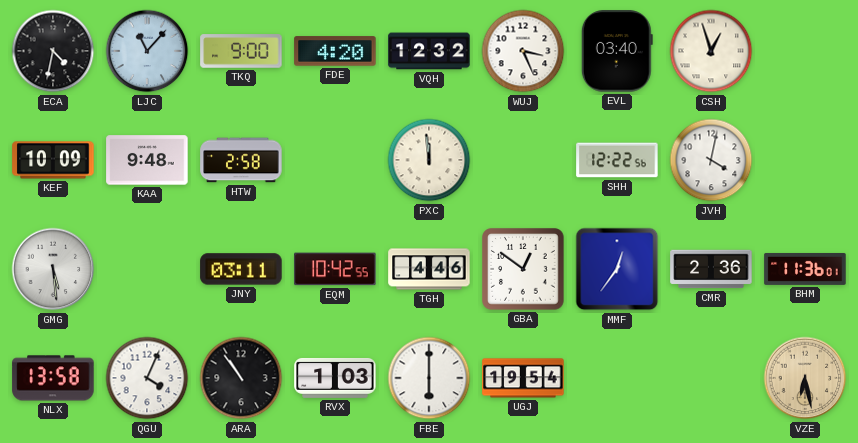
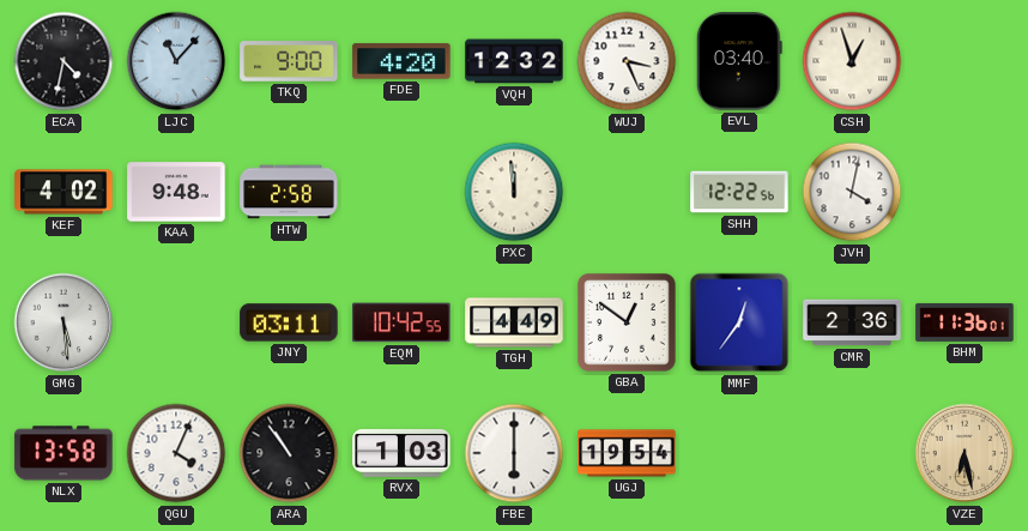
KEF: 10:09 -> 4:02
TGH: 4:46 -> 4:49
